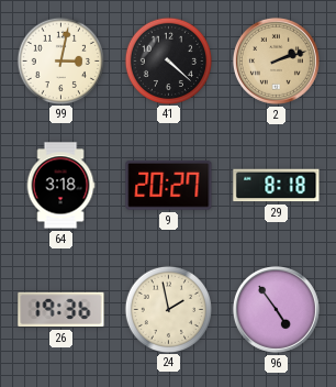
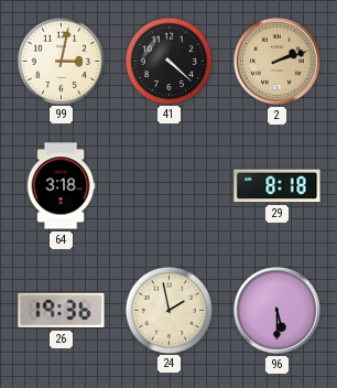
9: 20:27 -> none
96: 4:54 -> 5:30
